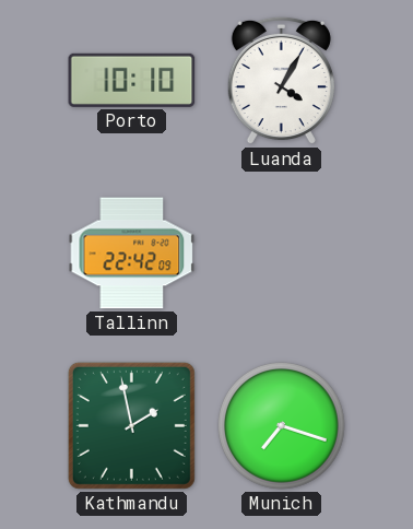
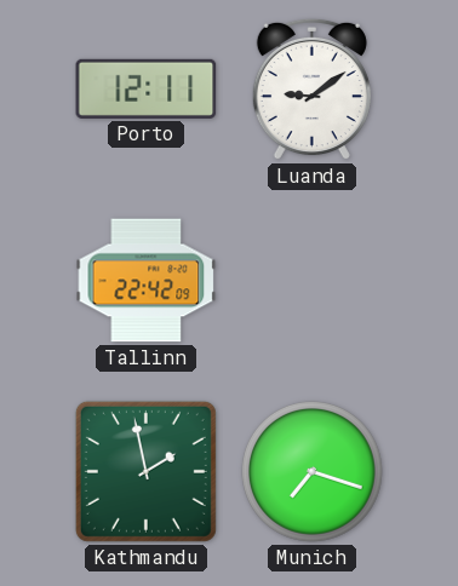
Porto: 10:10 -> 12:11
Luanda: 4:05 -> 9:09
